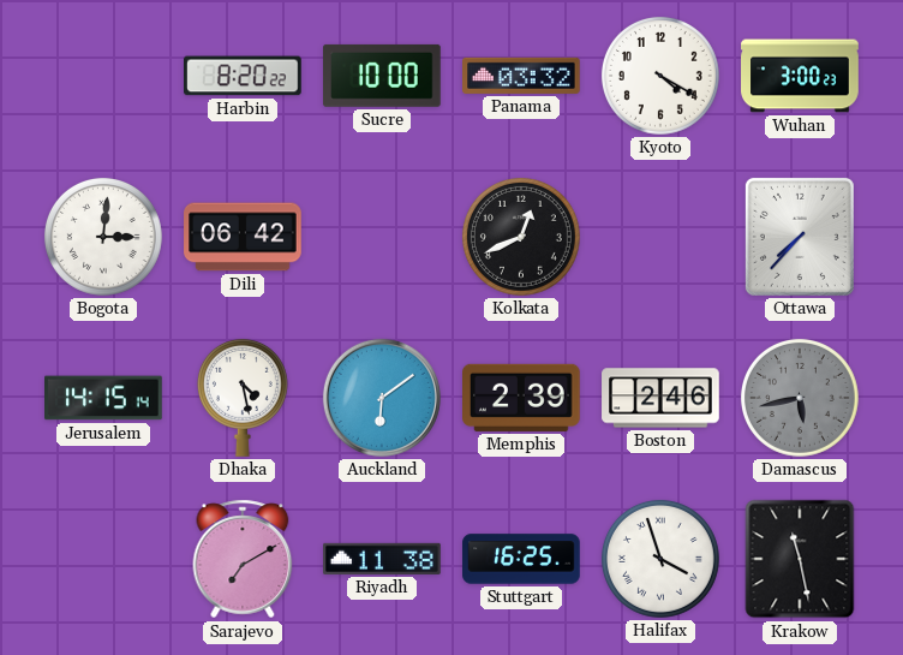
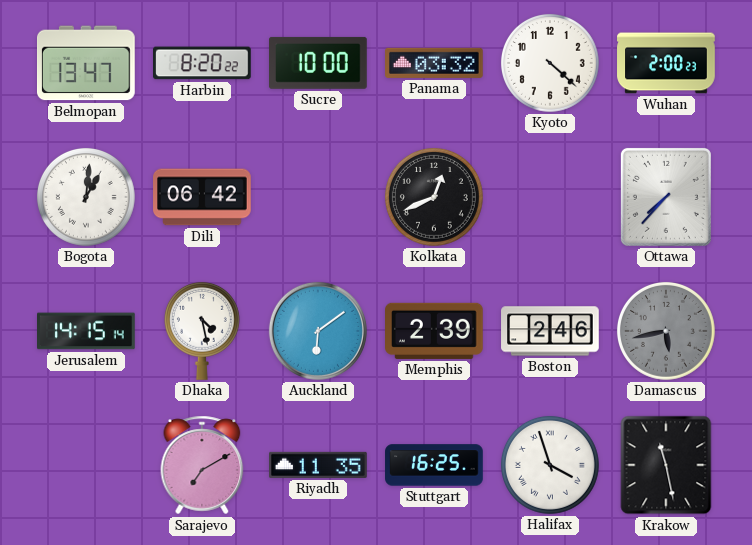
Belmopan: none -> 13:47
Kyoto: 4:20 -> 4:22
Wuhan: 3:00 -> 2:00
Bogota: 3:01 -> 1:01
Riyadh: 11:38 -> 11:35
